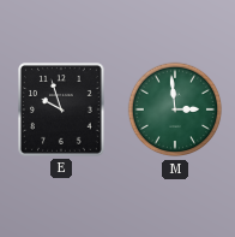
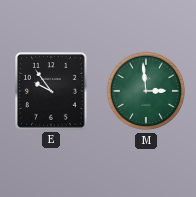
E: 9:57 -> 9:54
